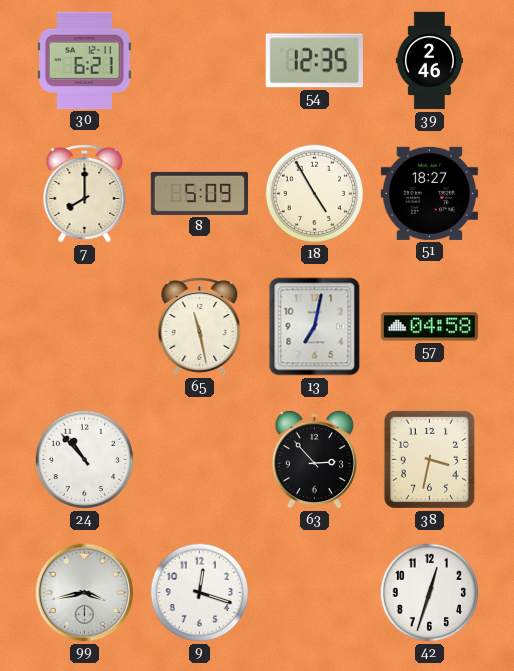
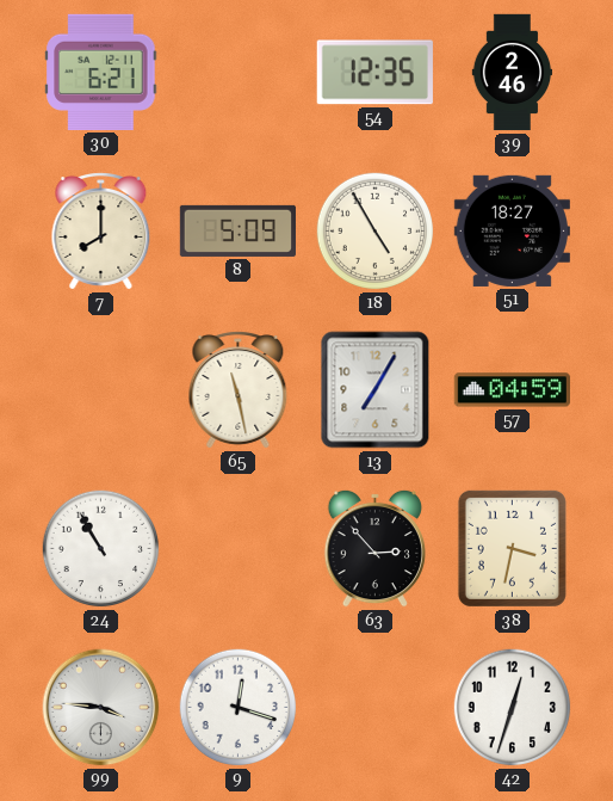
13: 7:02 -> 7:05
57: 04:58 -> 04:59
24: 10:53 -> 10:55
99: 3:43 -> 3:46
